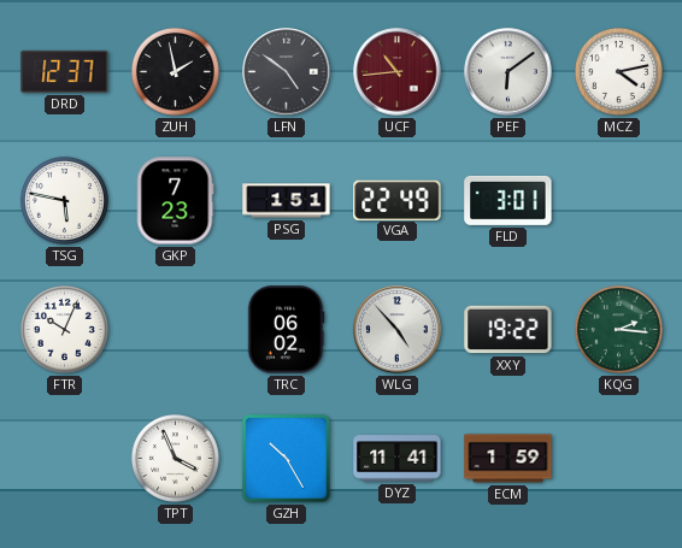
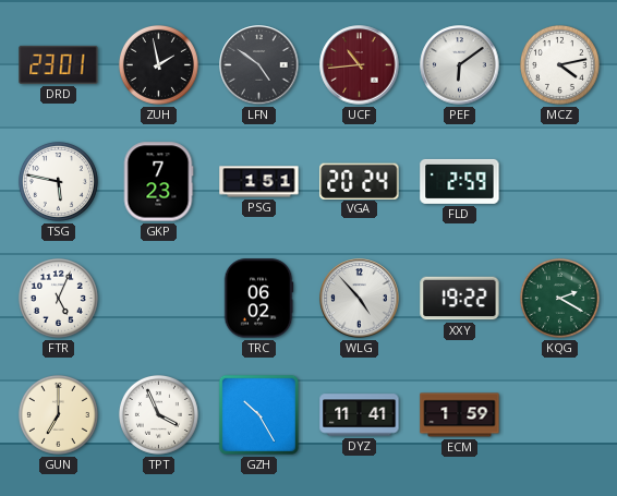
DRD: 12:37 -> 23:01
VGA: 22:49 -> 20:24
FLD: 3:01 -> 2:59
FTR: 10:04 -> 5:04
KQG: 2:16 -> 2:20
GUN: none -> 7:00
